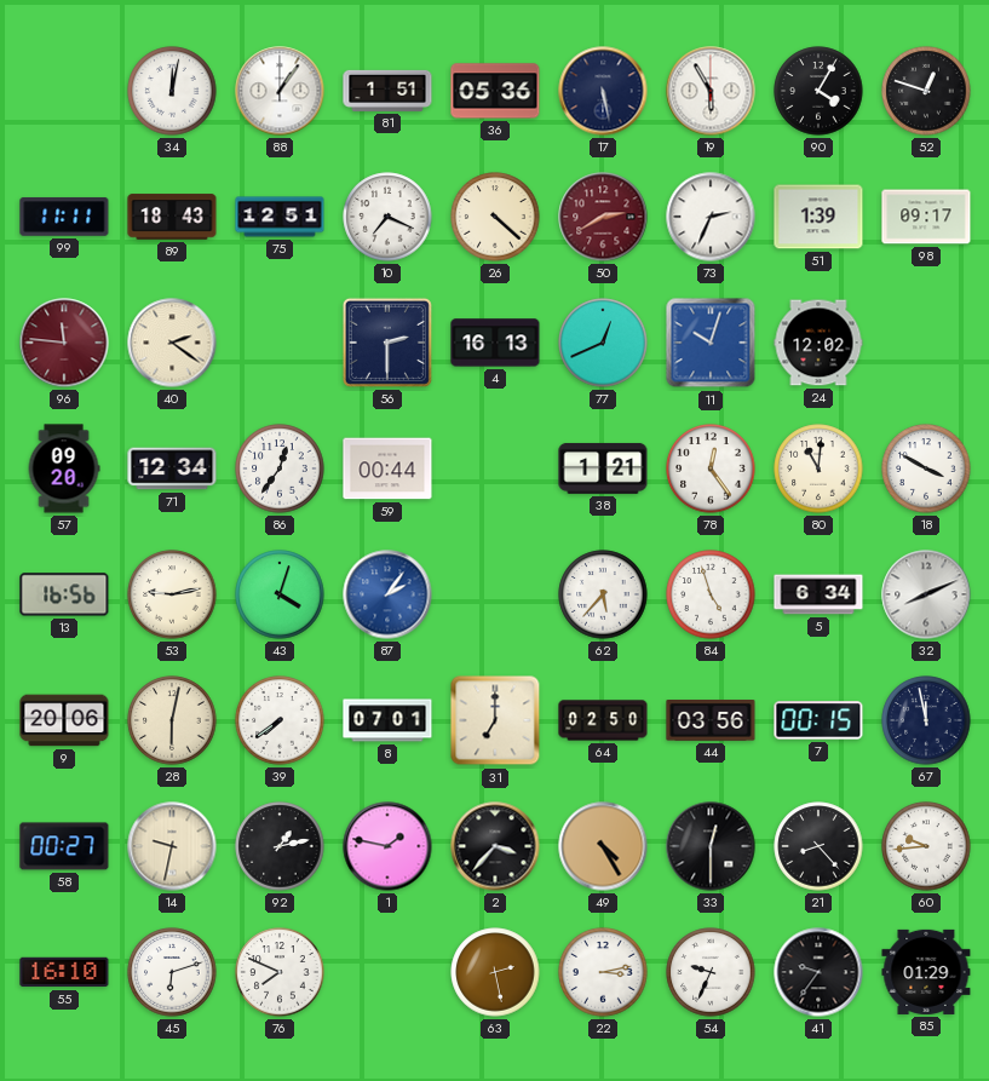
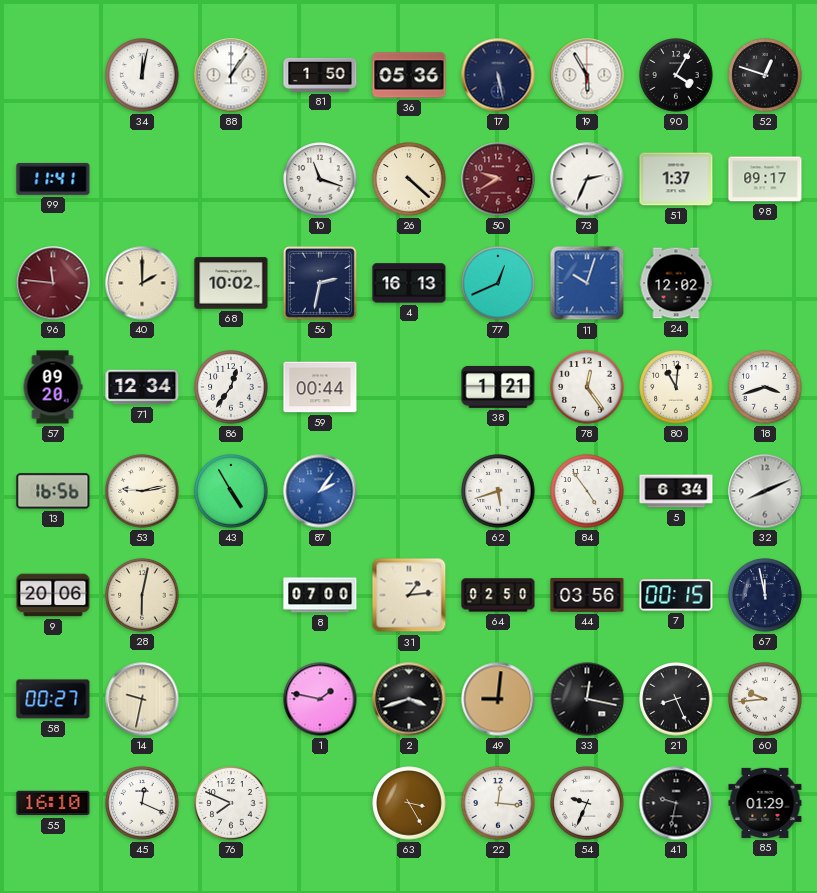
81: 1:51 -> 1:50
99: 11:11 -> 11:41
89: 18:43 -> none
75: 12:51 -> none
10: 7:19 -> 11:18
50: 2:40 -> 9:40
51: 1:39 -> 1:37
40: 2:21 -> 2:00
68: none -> 10:02
56: 2:30 -> 2:32
18: 3:50 -> 3:42
43: 4:03 -> 4:55
62: 5:37 -> 5:42
84: 4:57 -> 4:54
39: 7:39 -> none
8: 07:01 -> 07:00
31: 7:00 -> 1:14
92: 1:13 -> none
2: 3:37 -> 3:42
49: 4:25 -> 9:01
33: 12:30 -> 12:17
21: 8:23 -> 8:26
45: 6:12 -> 12:19
63: 2:28 -> 3:25
22: 3:13 -> 12:16
41: 9:36 -> 9:32
